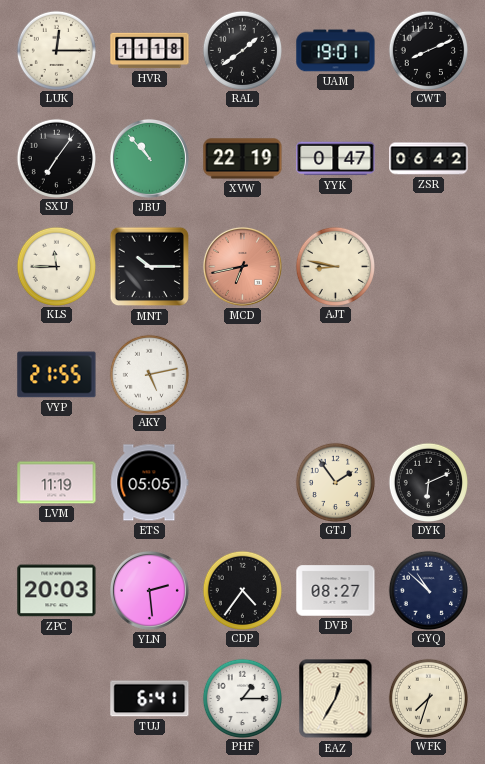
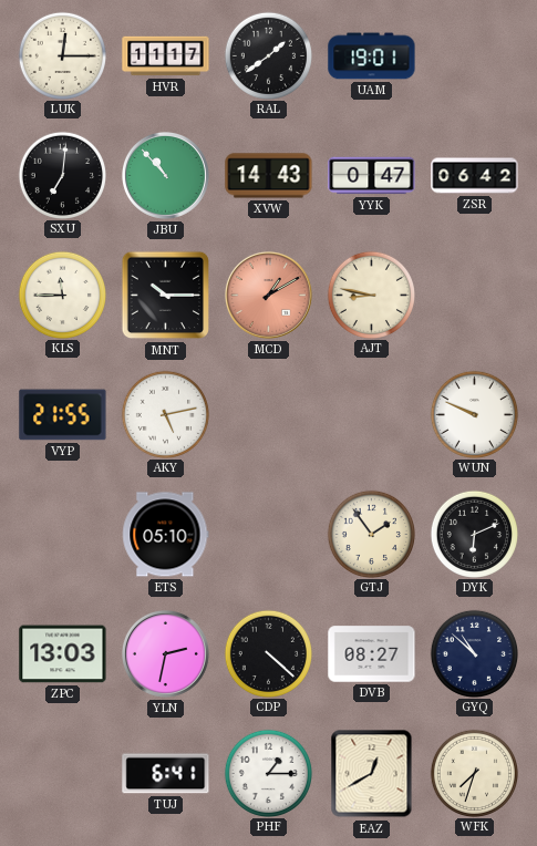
HVR: 11:18 -> 11:17
CWT: 8:11 -> none
SXU: 7:06 -> 7:01
XVW: 22:19 -> 14:43
MCD: 6:43 -> 1:10
WUN: none -> 9:49
LVM: 11:19 -> none
ETS: 05:05 -> 05:10
ZPC: 20:03 -> 13:03
YLN: 2:29 -> 2:32
CDP: 4:36 -> 4:22
EAZ: 12:35 -> 12:40
